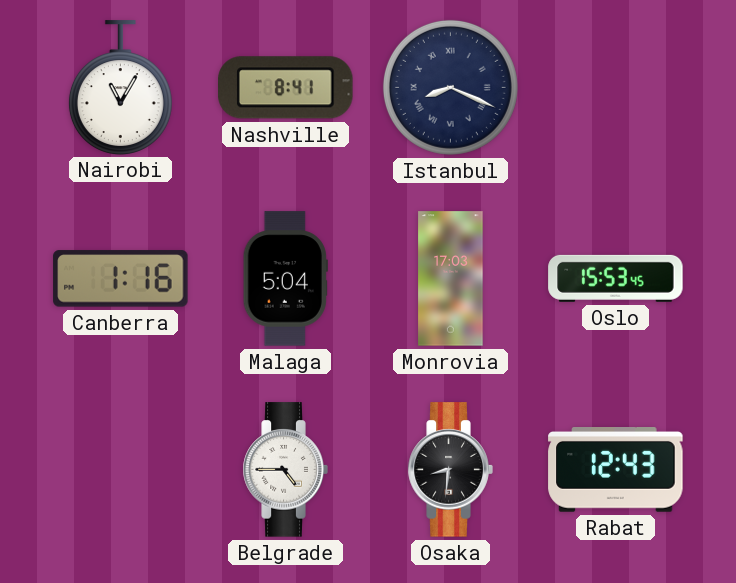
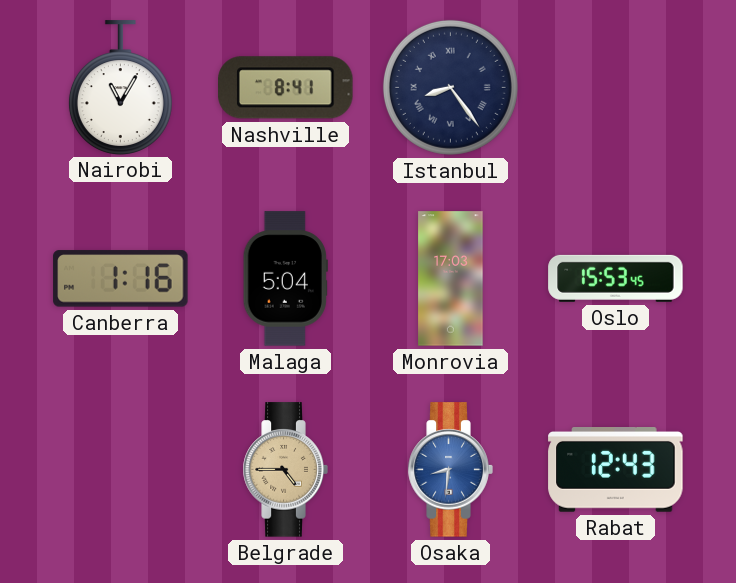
Istanbul: 8:19 -> 8:24
Belgrade dial: white -> champagne
Osaka dial: black -> blue
